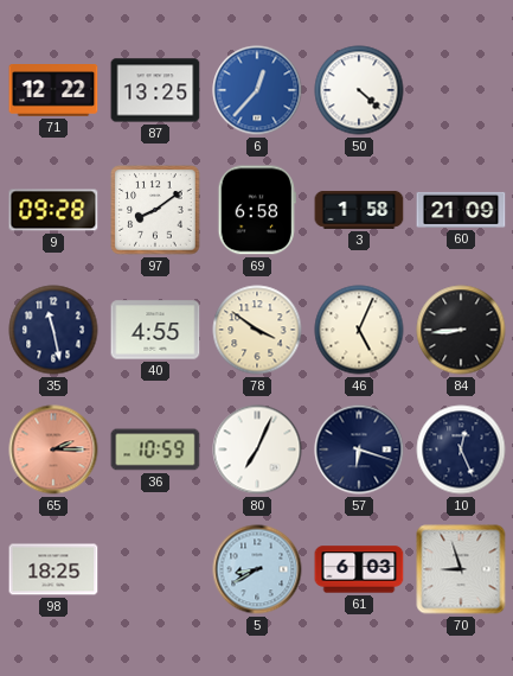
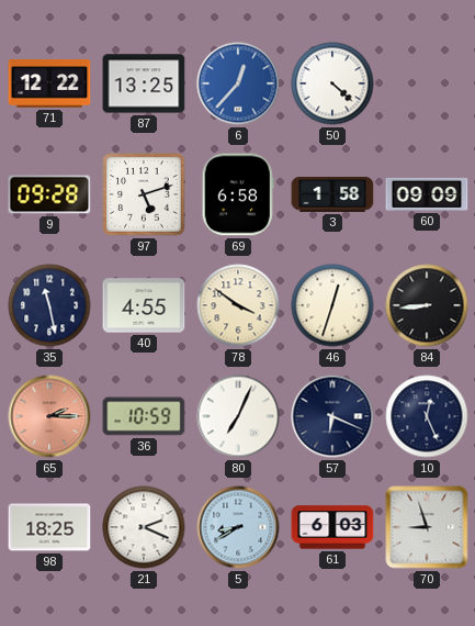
97: 8:09 -> 5:12
60: 21:09 -> 09:09
46: 5:04 -> 12:33
57: 6:18 -> 6:19
21: none -> 2:19
